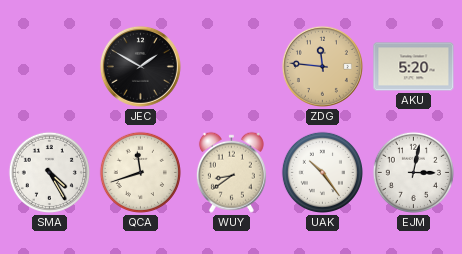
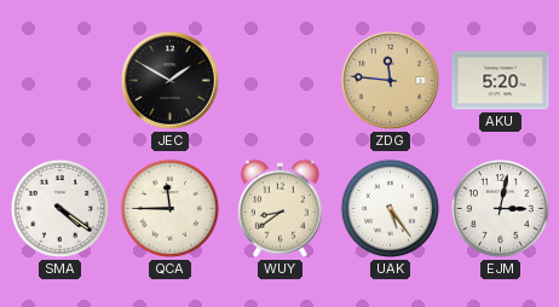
SMA: 4:25 -> 4:21
QCA: 11:42 -> 11:45
UAK: 10:24 -> 5:24
